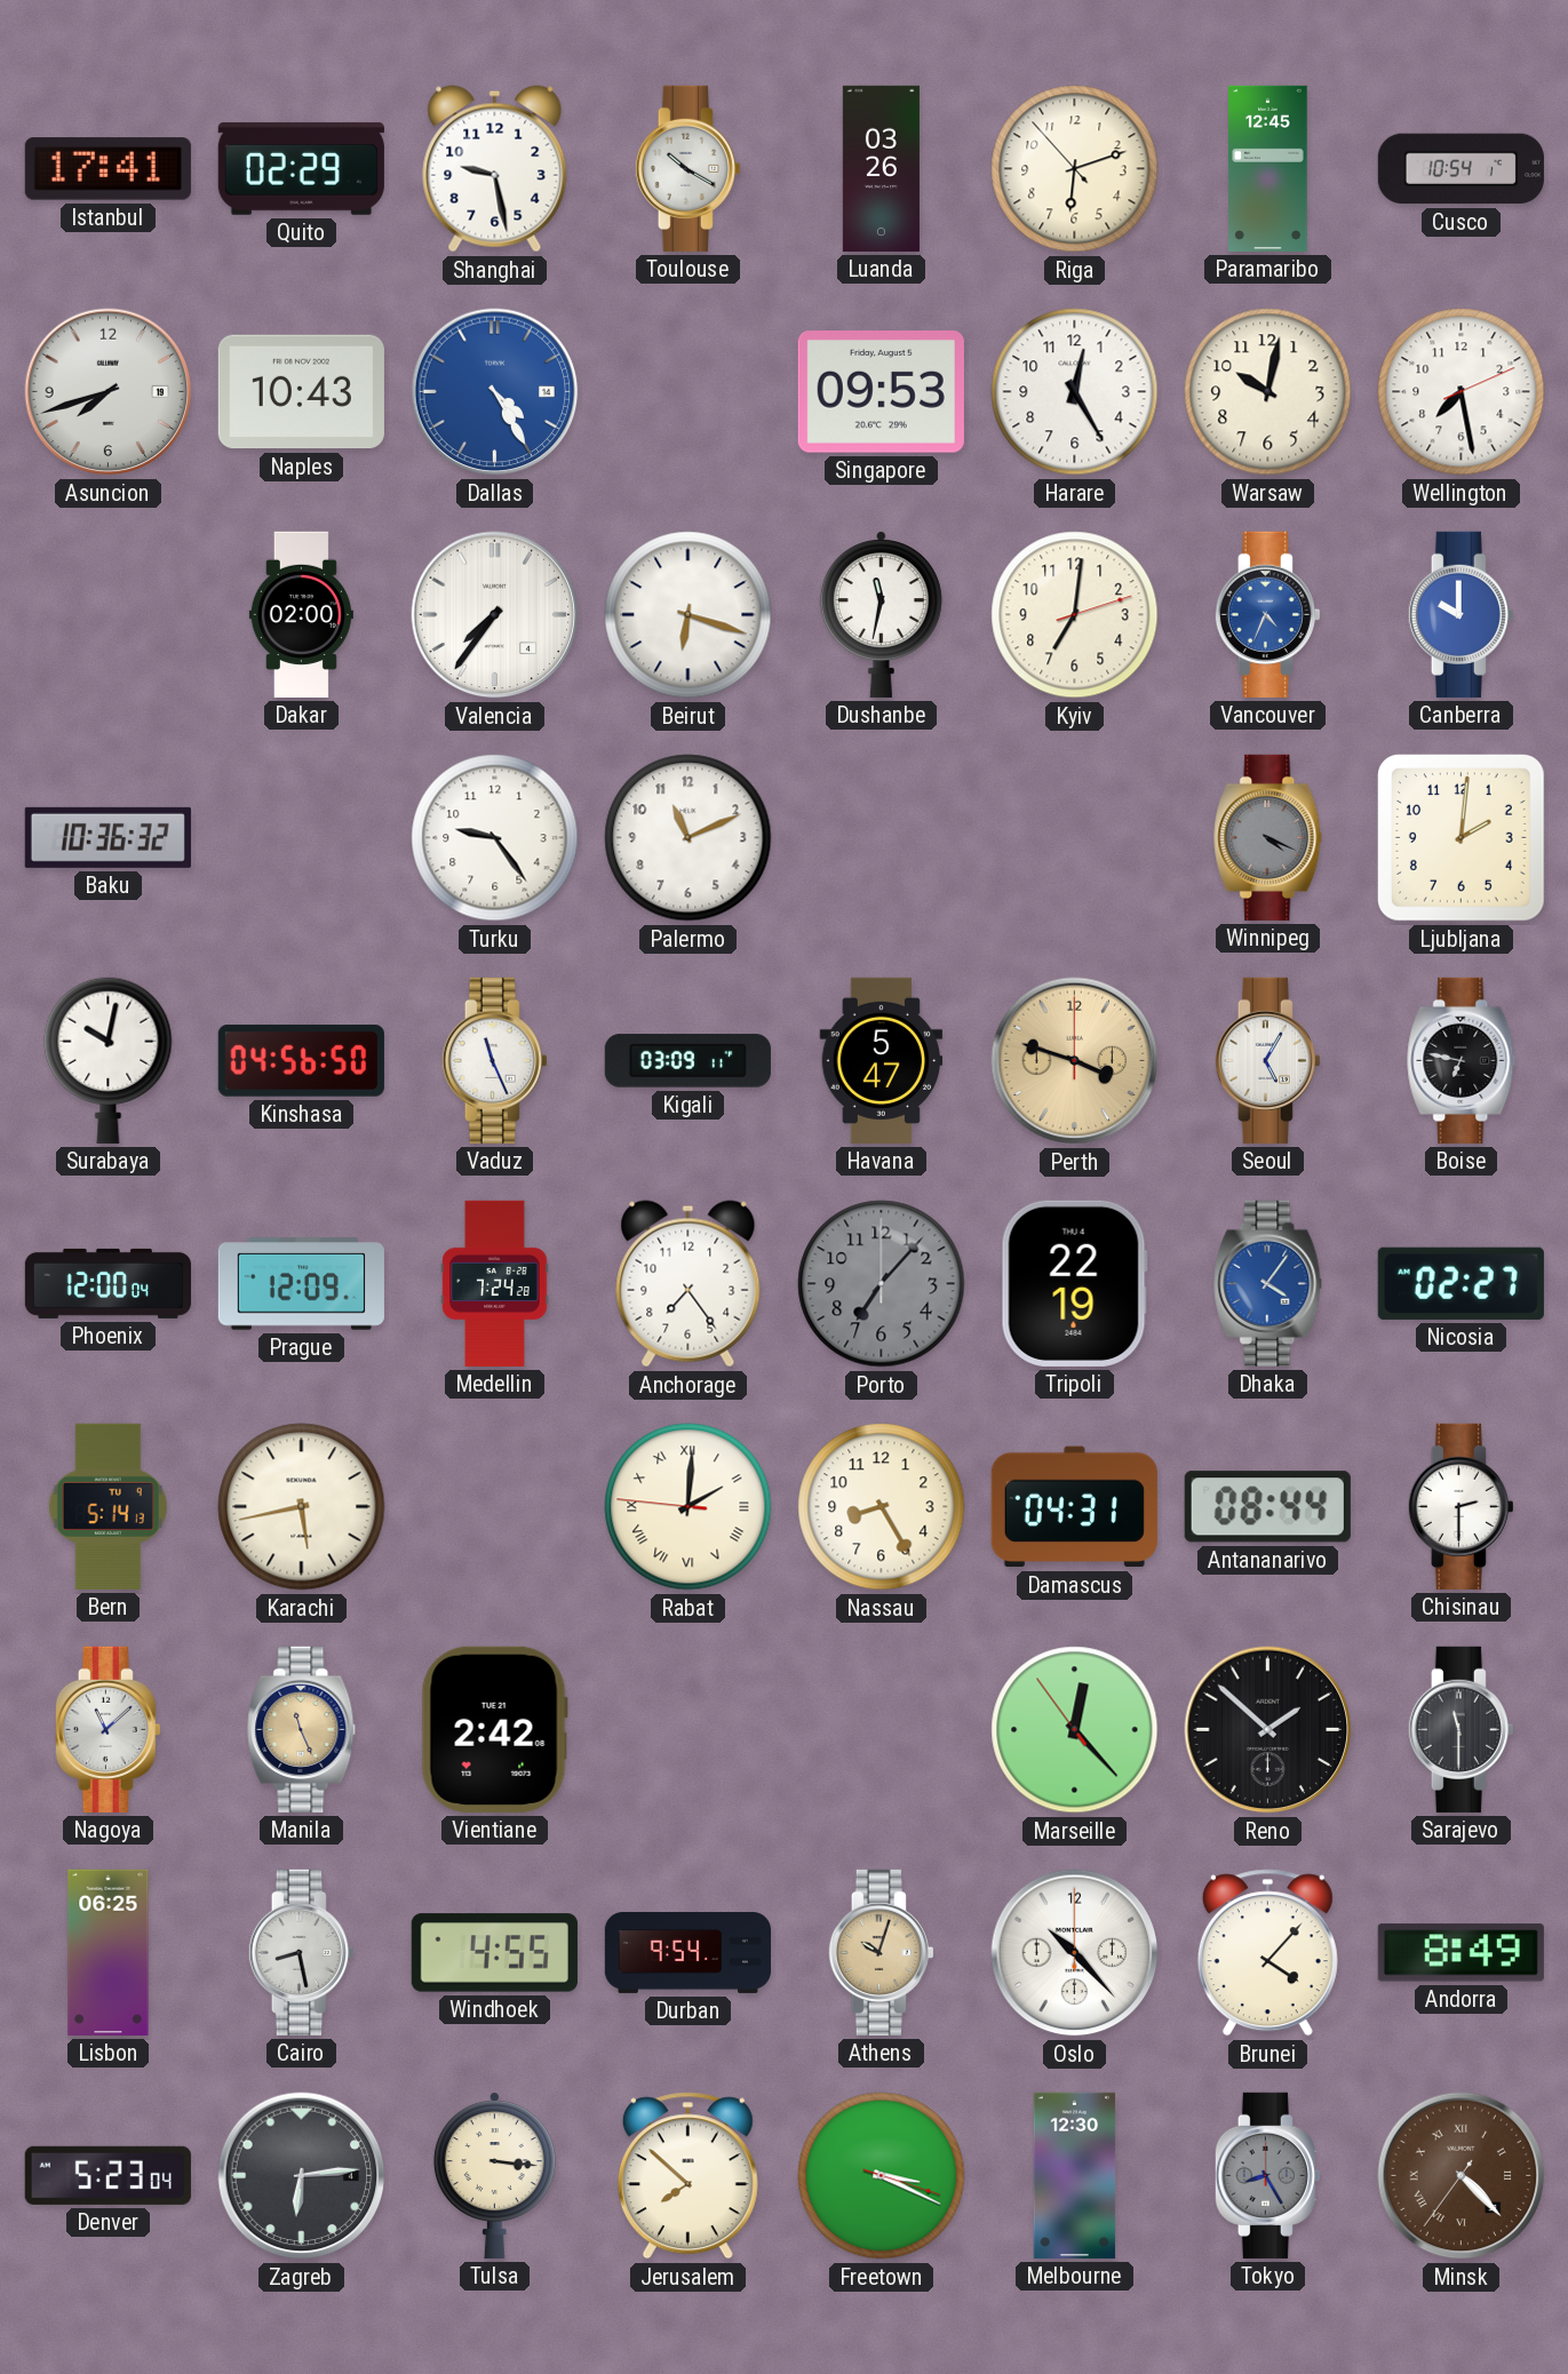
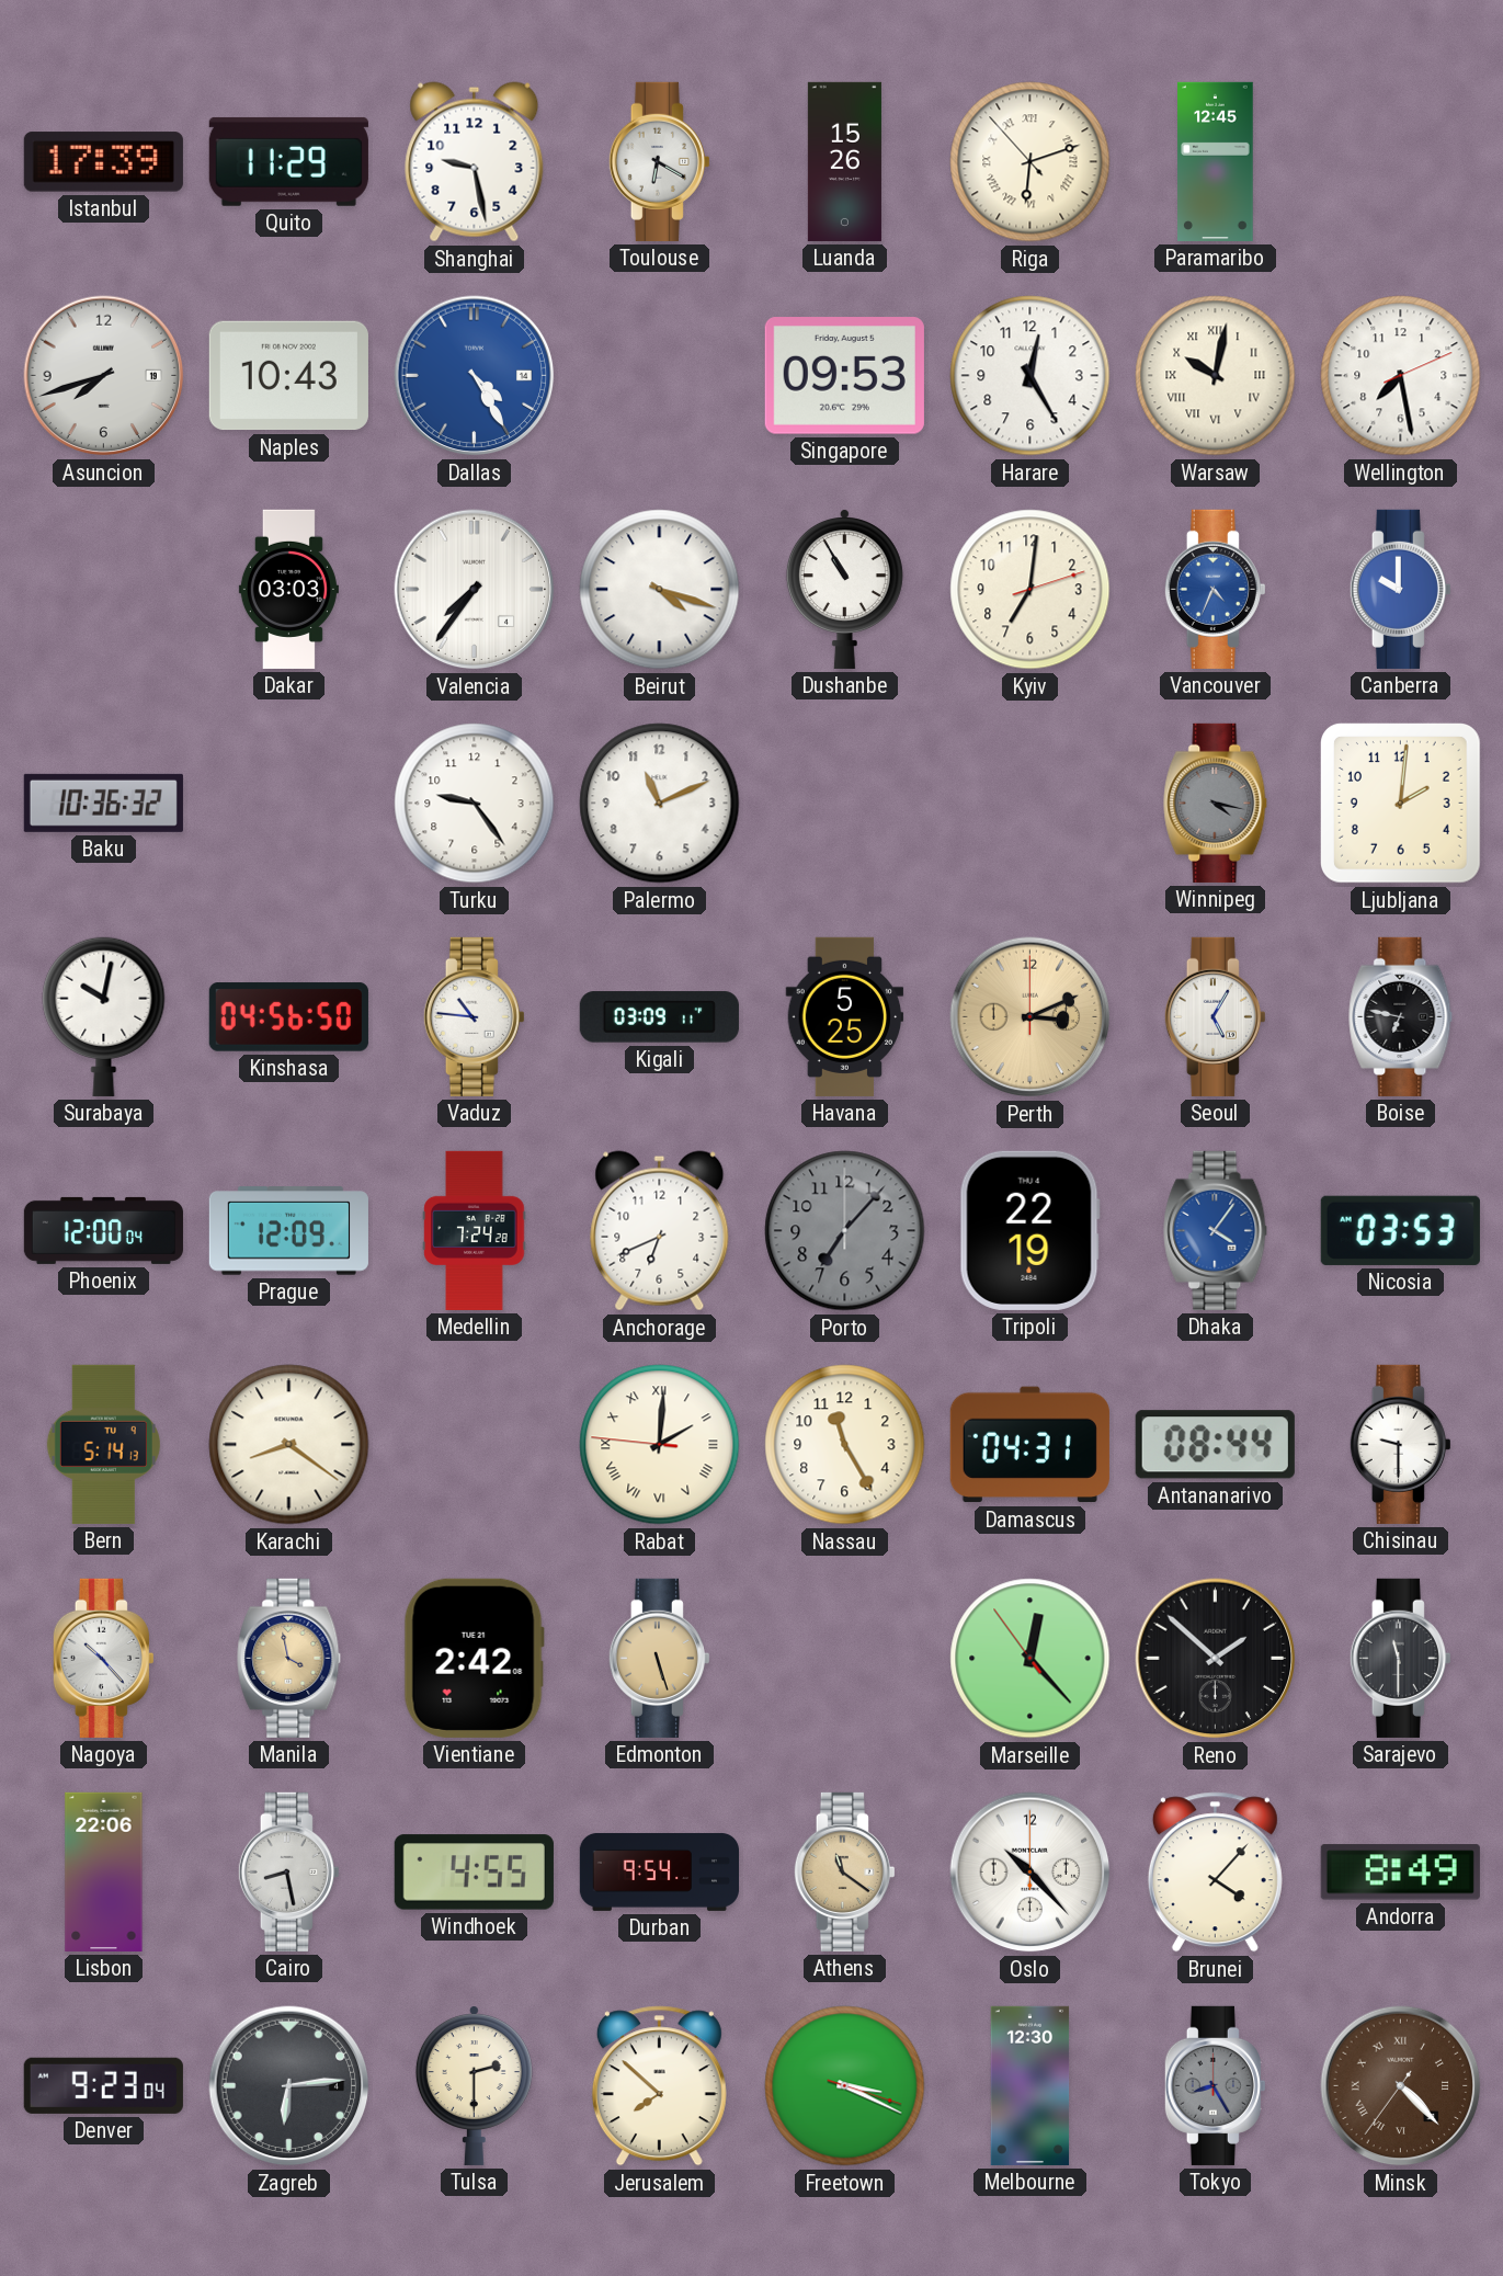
Istanbul: 17:41 -> 17:39
Quito: 02:29 -> 11:29
Toulouse: 10:20 -> 6:20
Luanda: 03:26 -> 15:26
Riga numerals: Arabic -> Roman
Cusco: 10:54 -> none
Warsaw numerals: Arabic -> Roman
Dakar: 02:00 -> 03:03
Beirut: 6:18 -> 4:18
Dushanbe: 11:32 -> 10:55
Winnipeg: 4:19 -> 4:17
Vaduz: 11:26 -> 10:46
Havana: 5:47 -> 5:25
Perth: 3:48 -> 3:11
Anchorage: 7:24 -> 6:41
Nicosia: 02:27 -> 03:53
Karachi: 5:43 -> 8:21
Nassau: 8:25 -> 11:25
Chisinau: 2:30 -> 9:30
Nagoya: 11:08 -> 10:23
Manila: 11:26 -> 3:58
Edmonton: none -> 5:27
Lisbon: 06:25 -> 22:06
Athens: 10:03 -> 11:21
Denver: 5:23 -> 9:23
Tulsa: 3:16 -> 2:30
